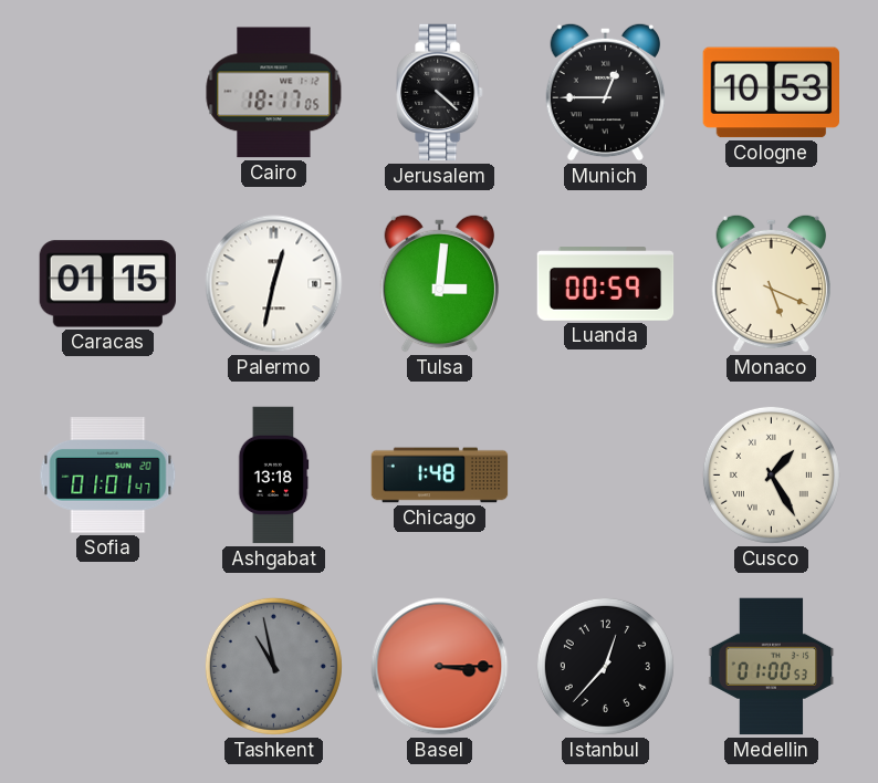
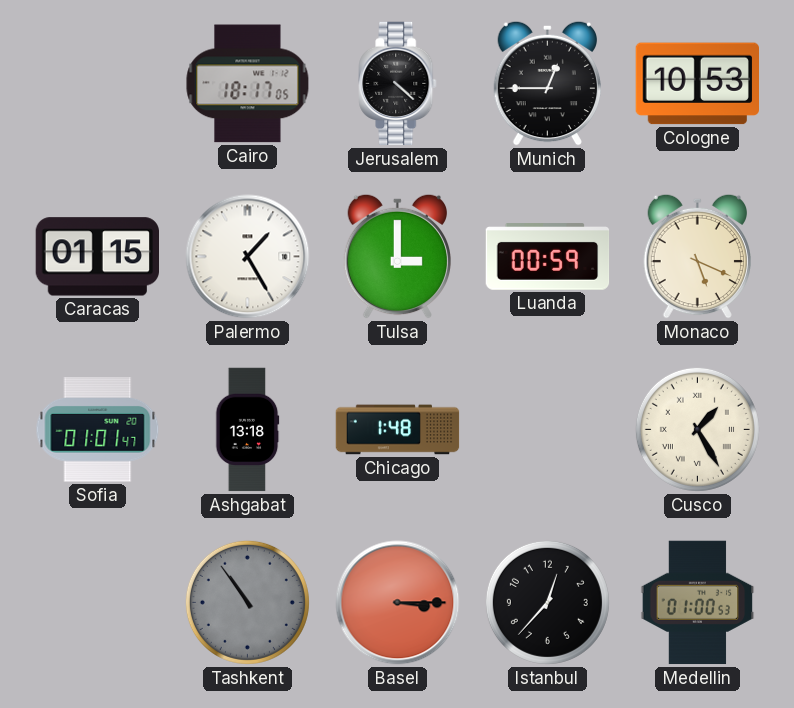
Palermo: 12:32 -> 1:25
Tulsa: 3:01 -> 3:00
Tashkent: 10:58 -> 10:54
